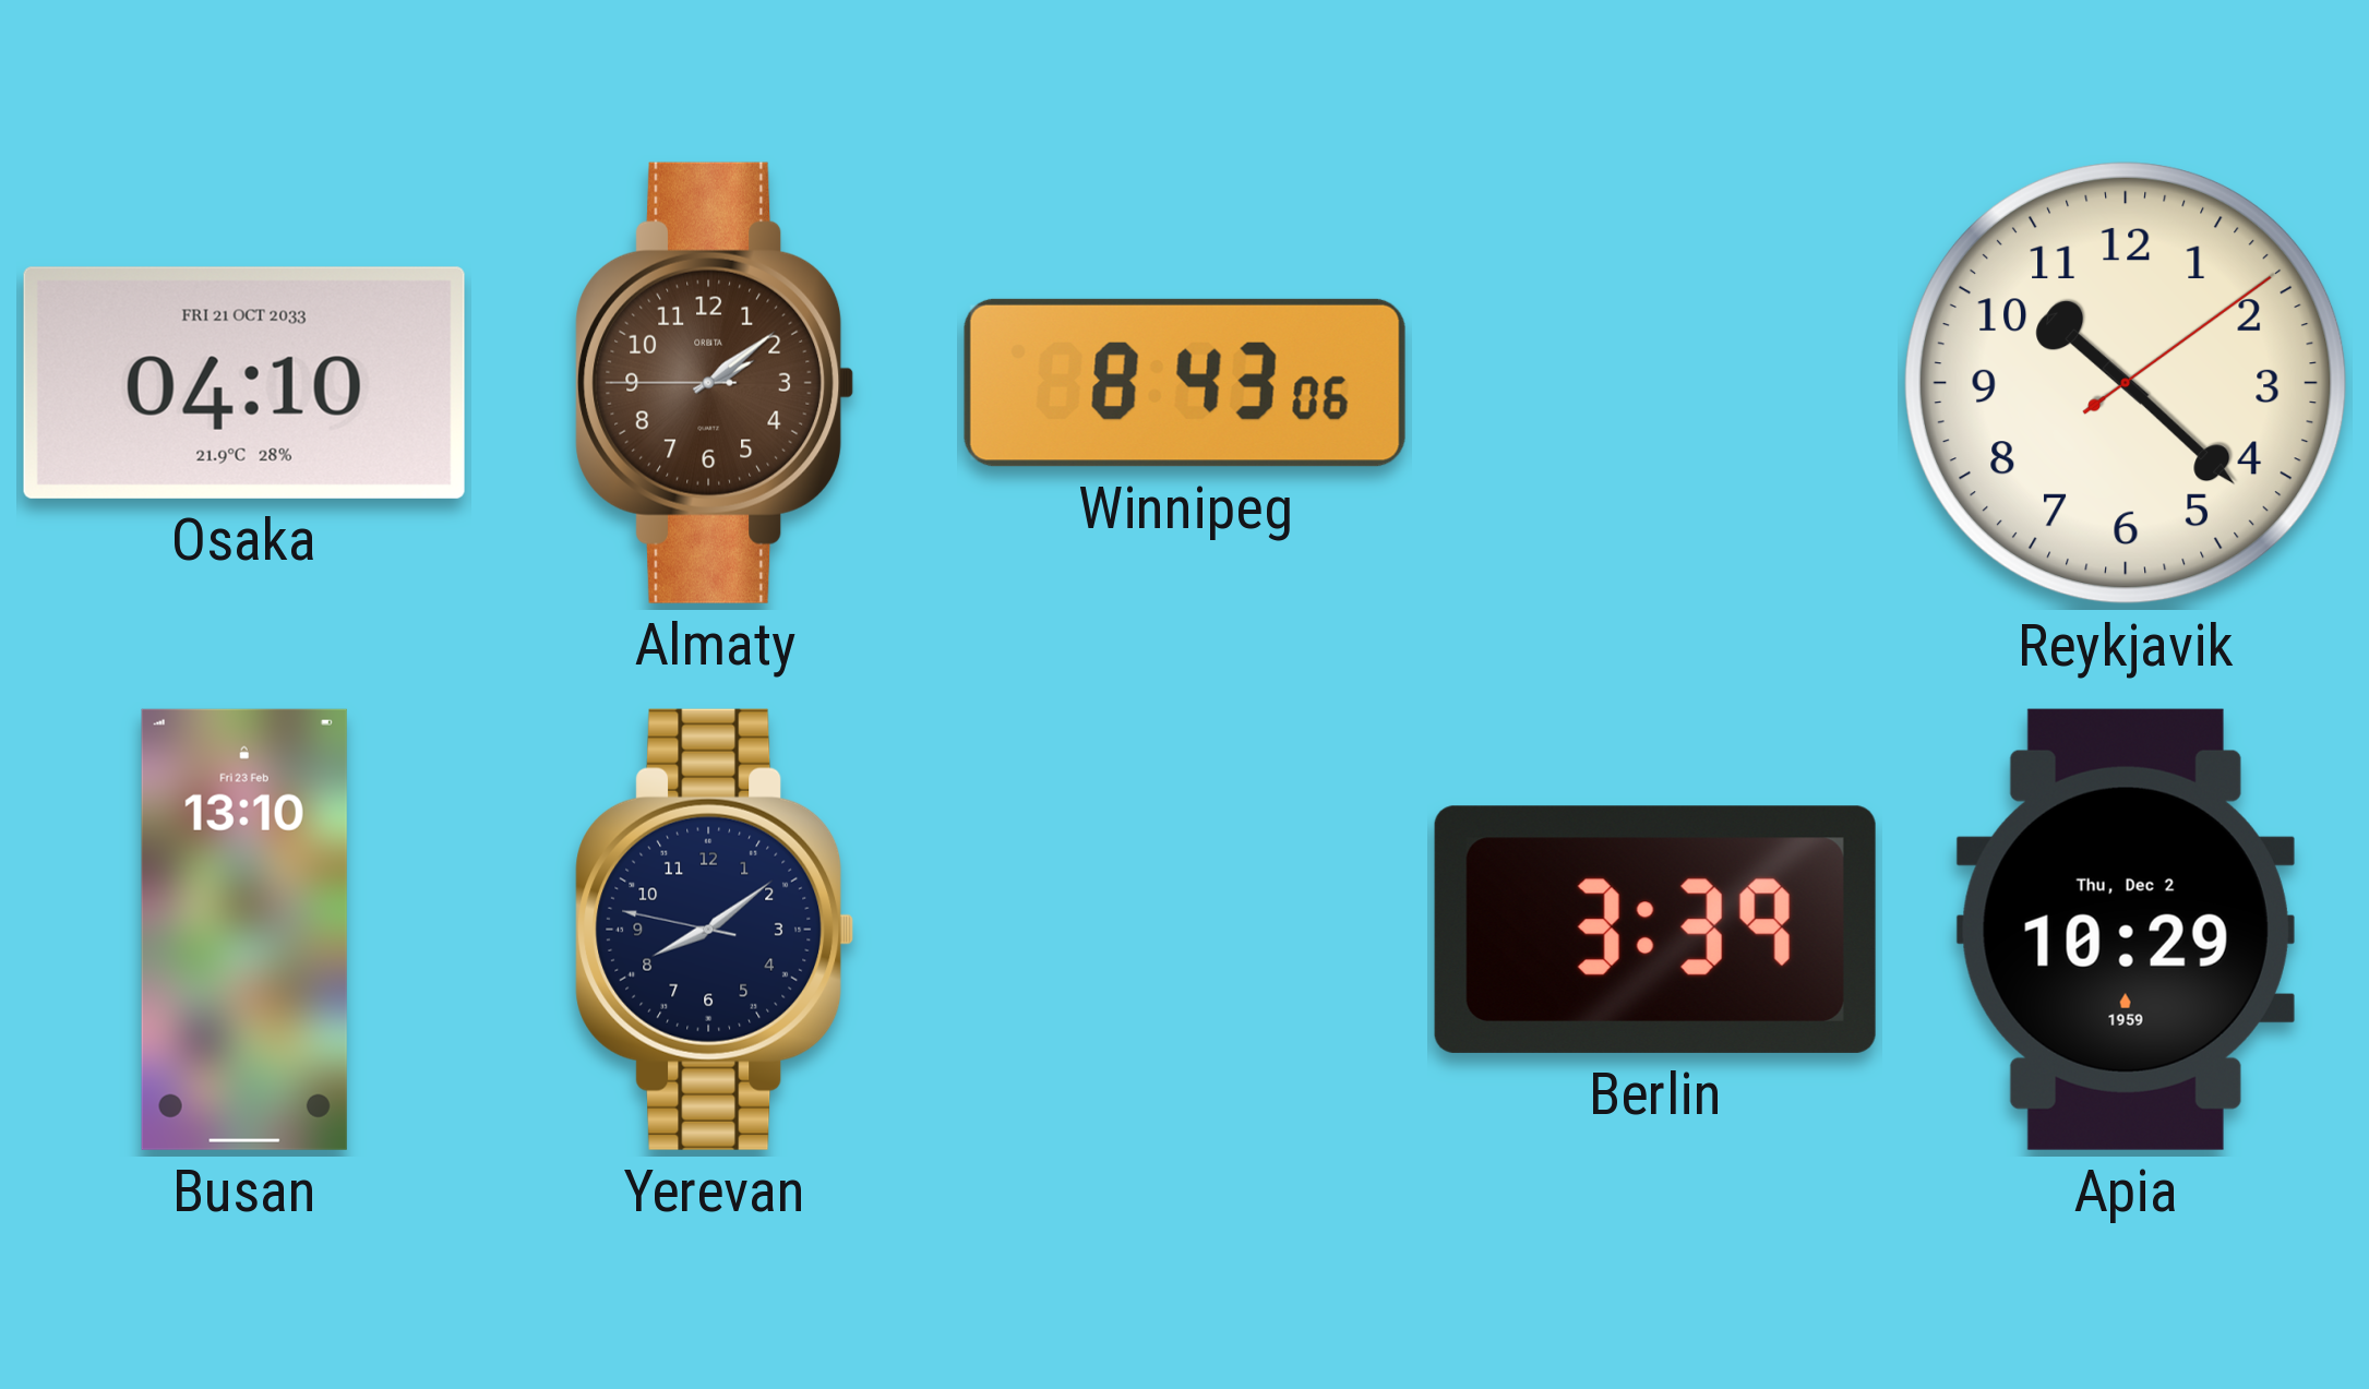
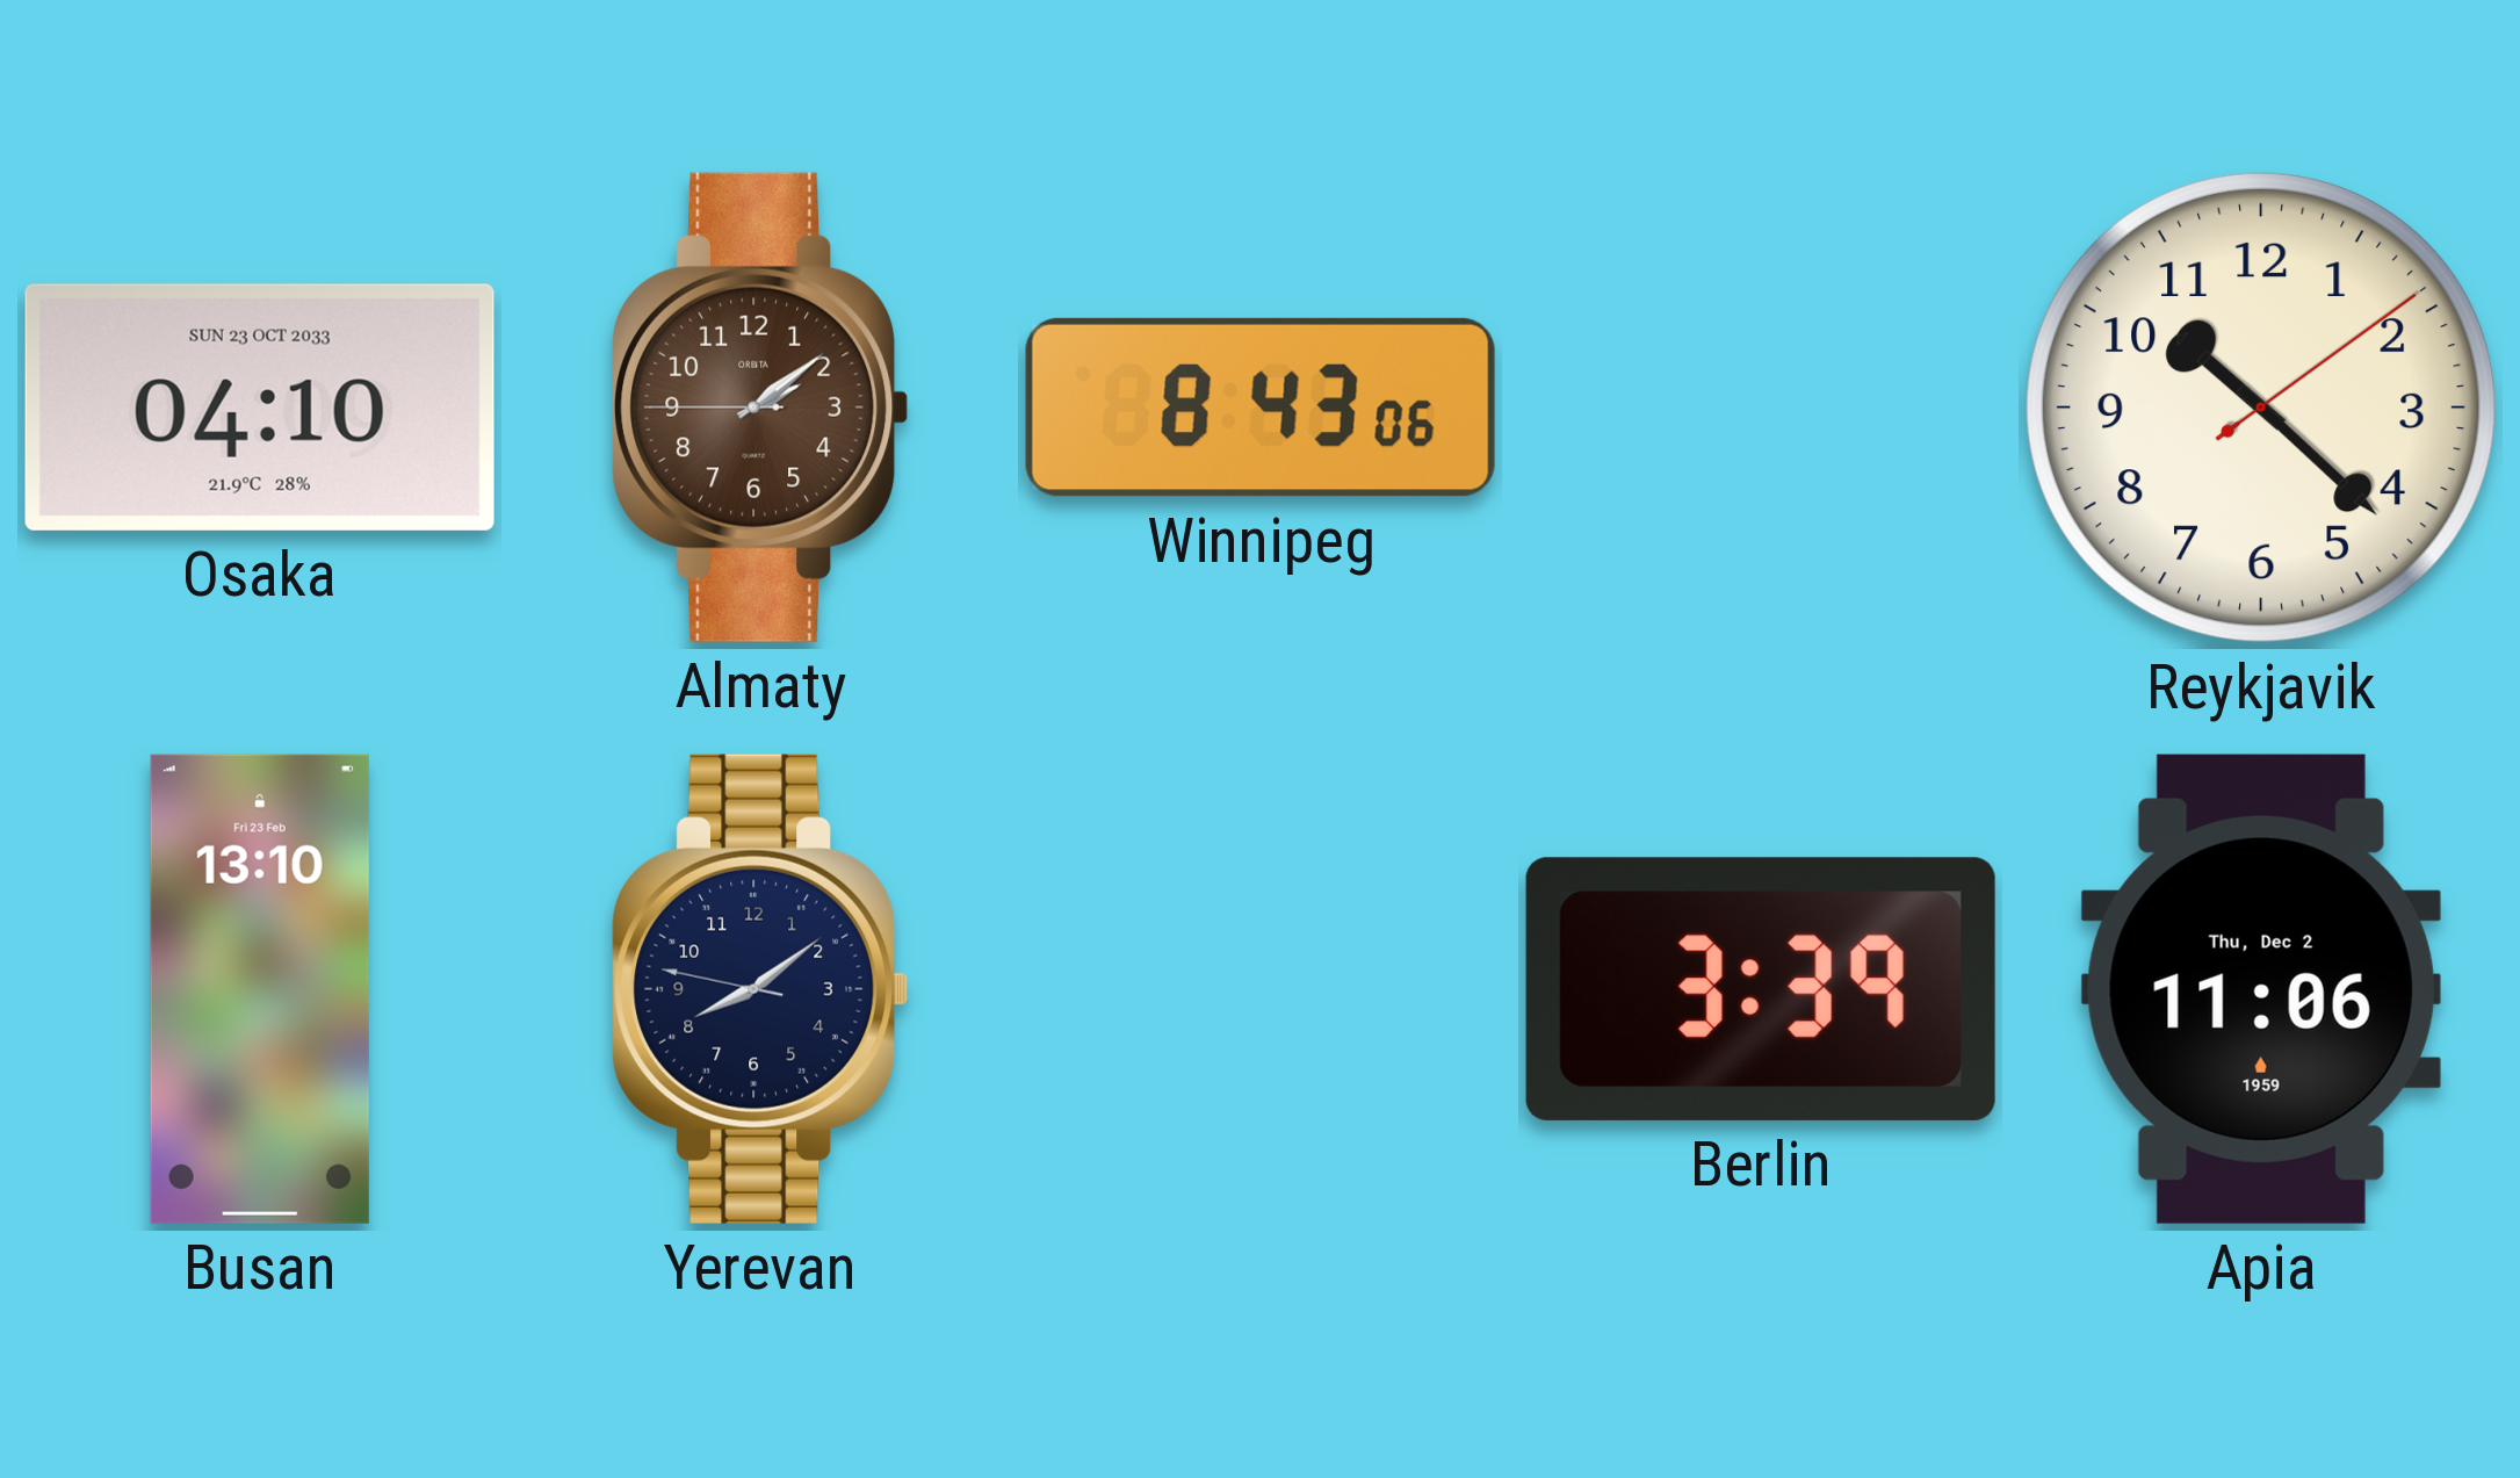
Osaka date: FRI 21 OCT 2033 -> SUN 23 OCT 2033
Apia: 10:29 -> 11:06
